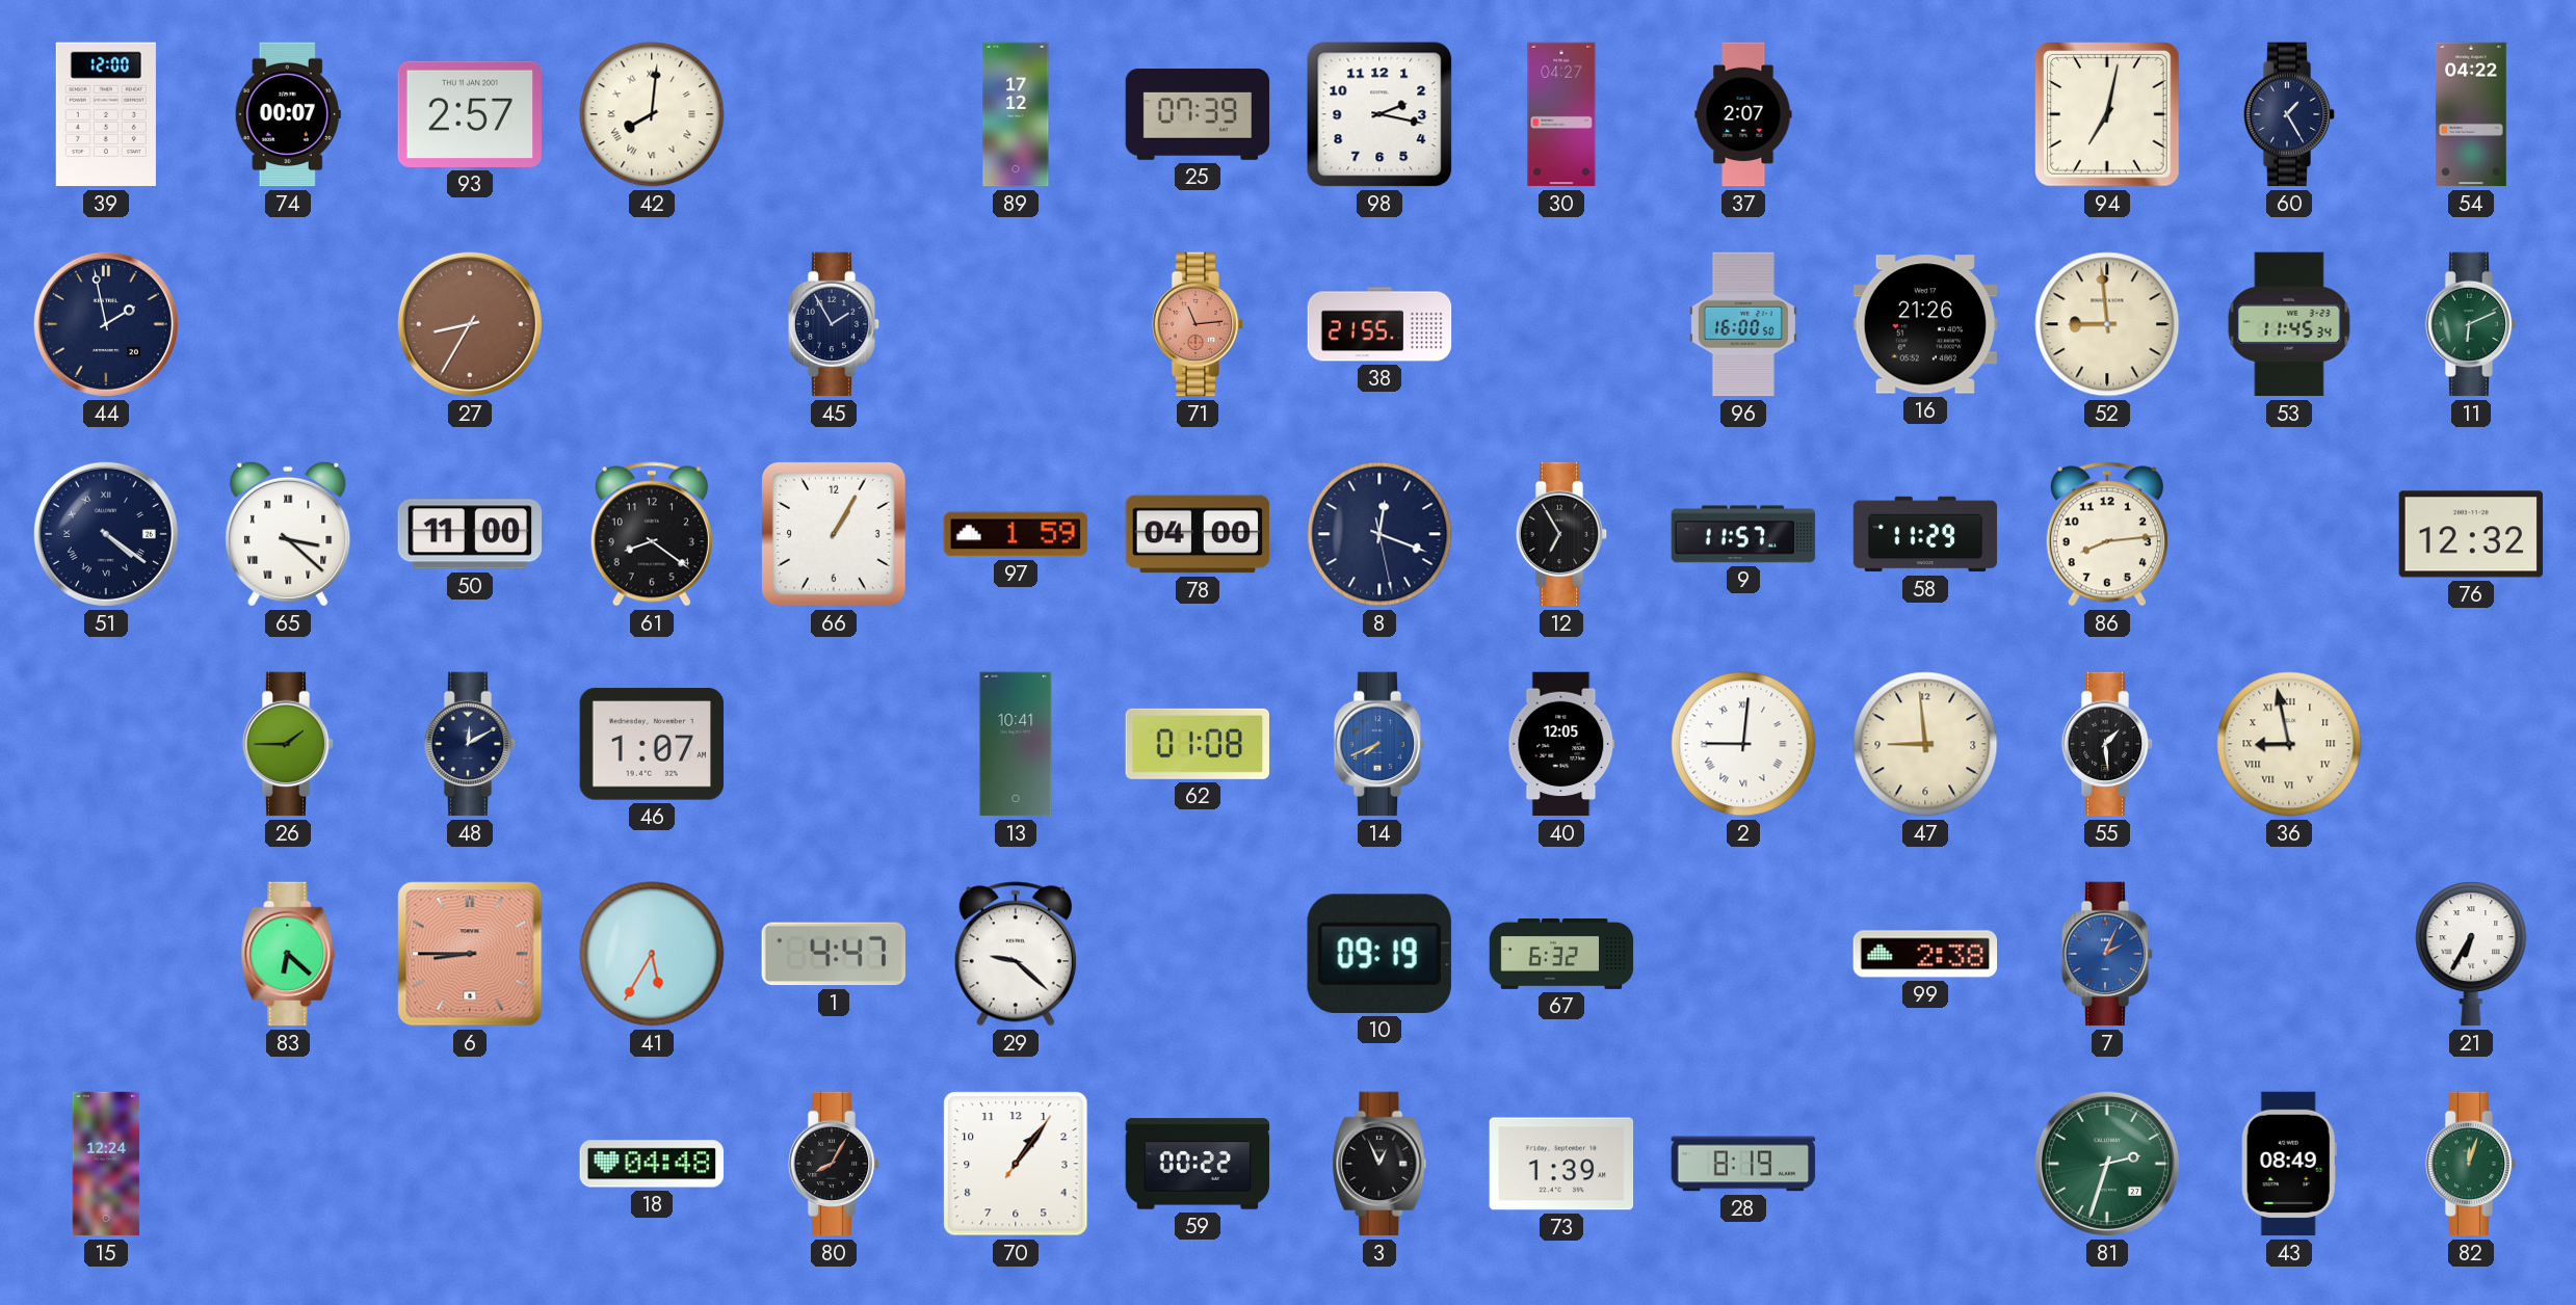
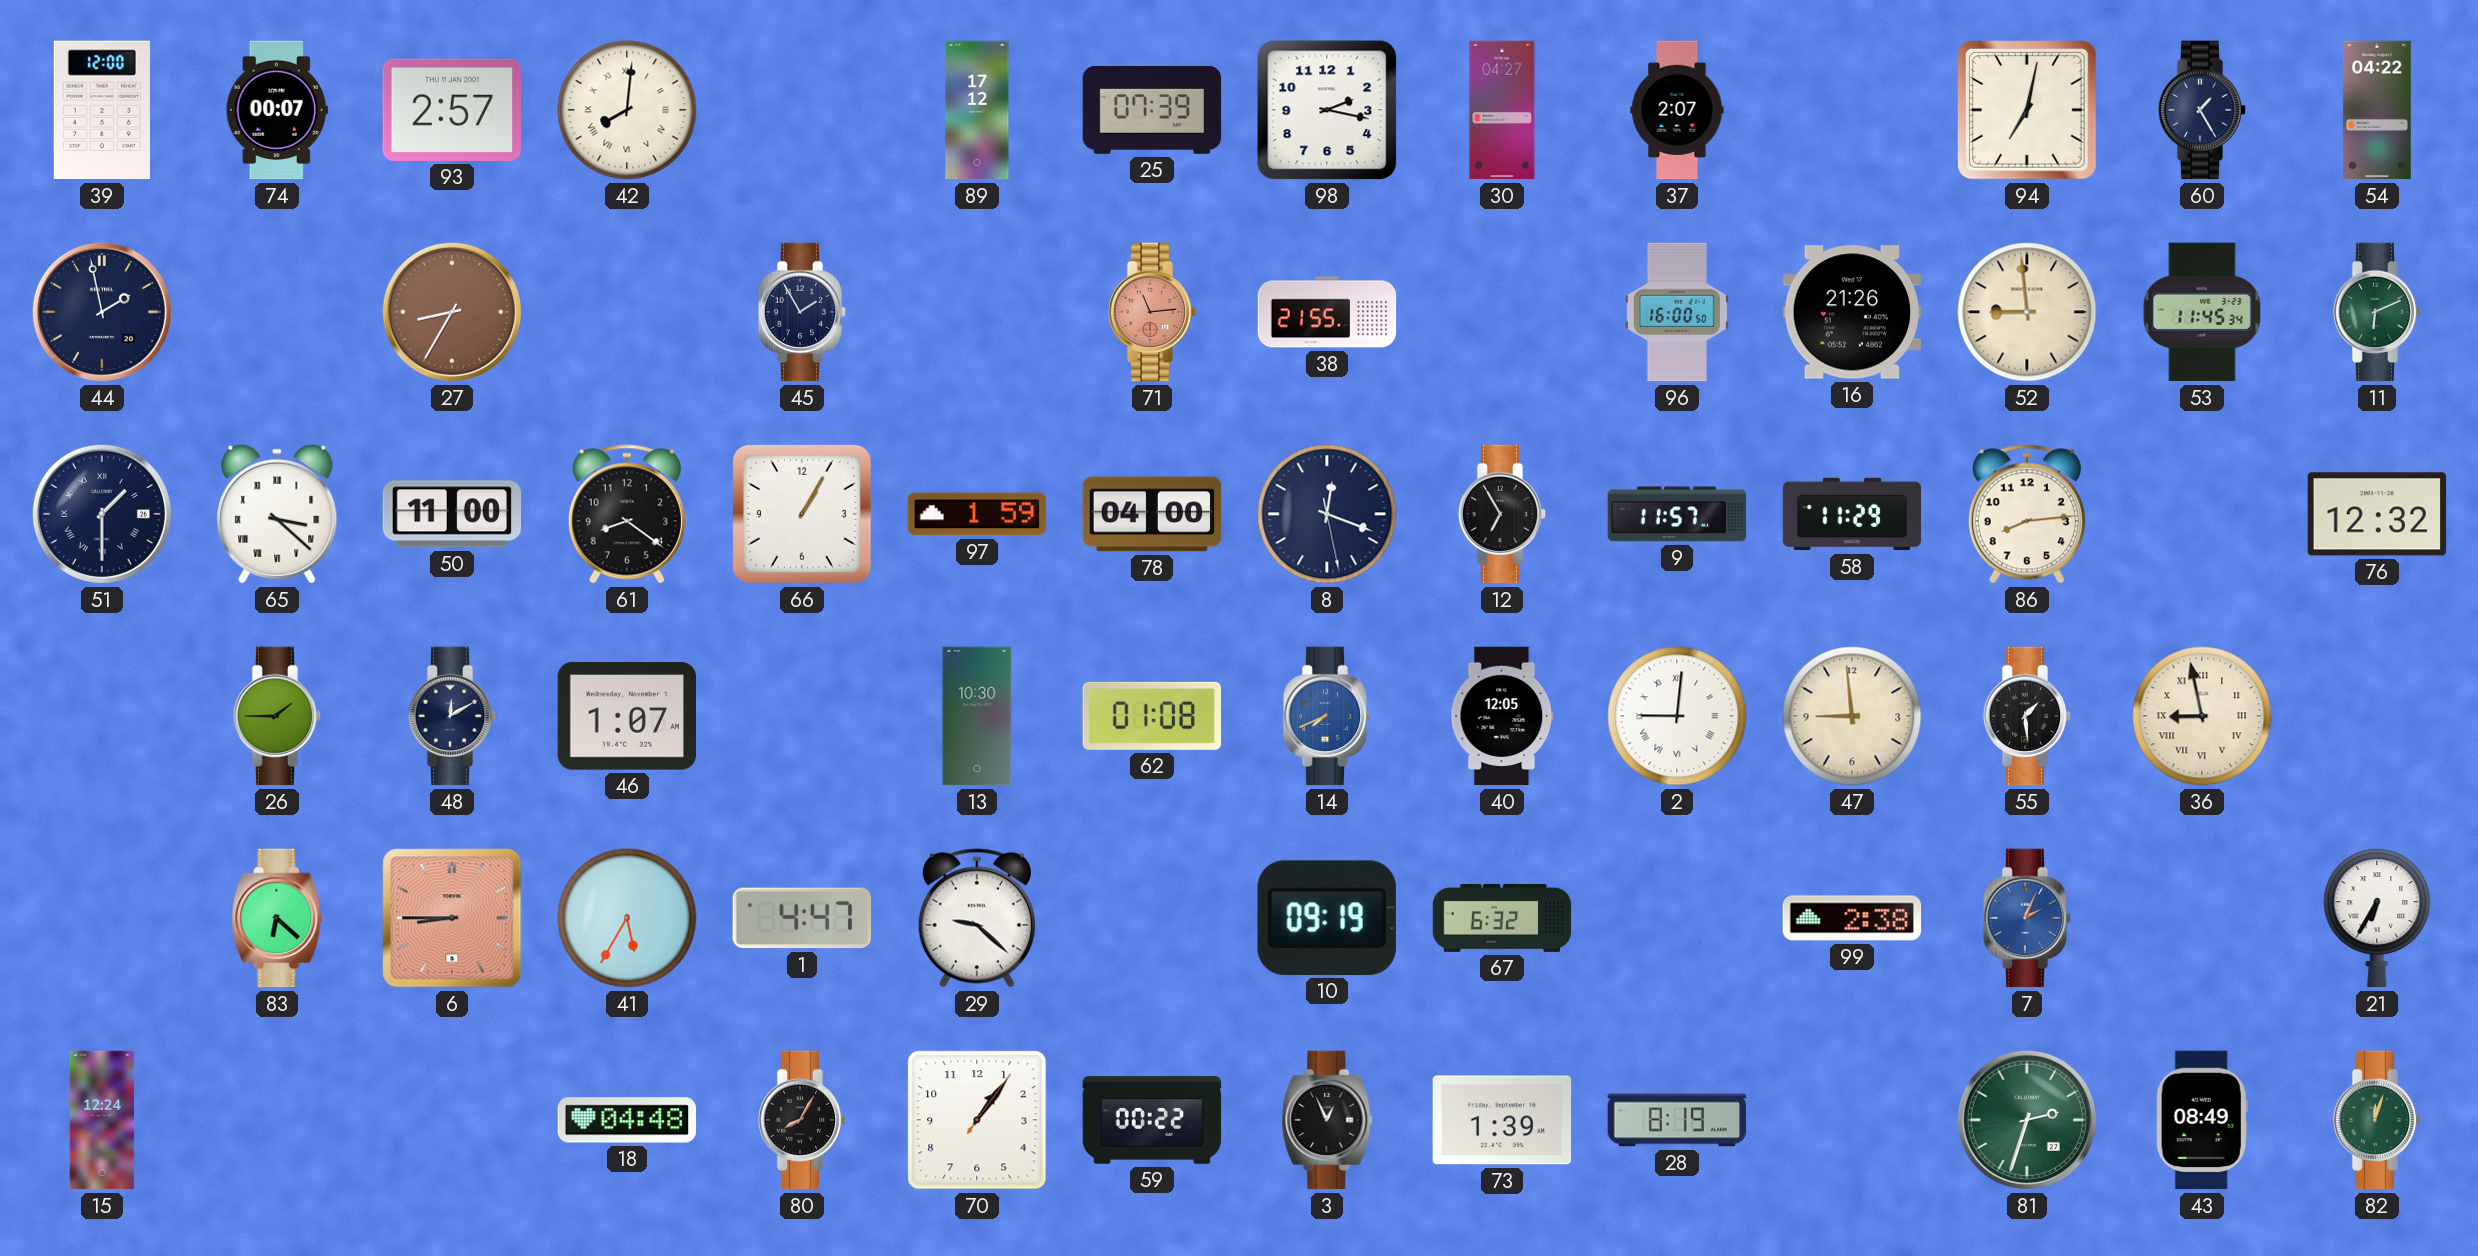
51: 4:21 -> 1:30
13: 10:41 -> 10:30
